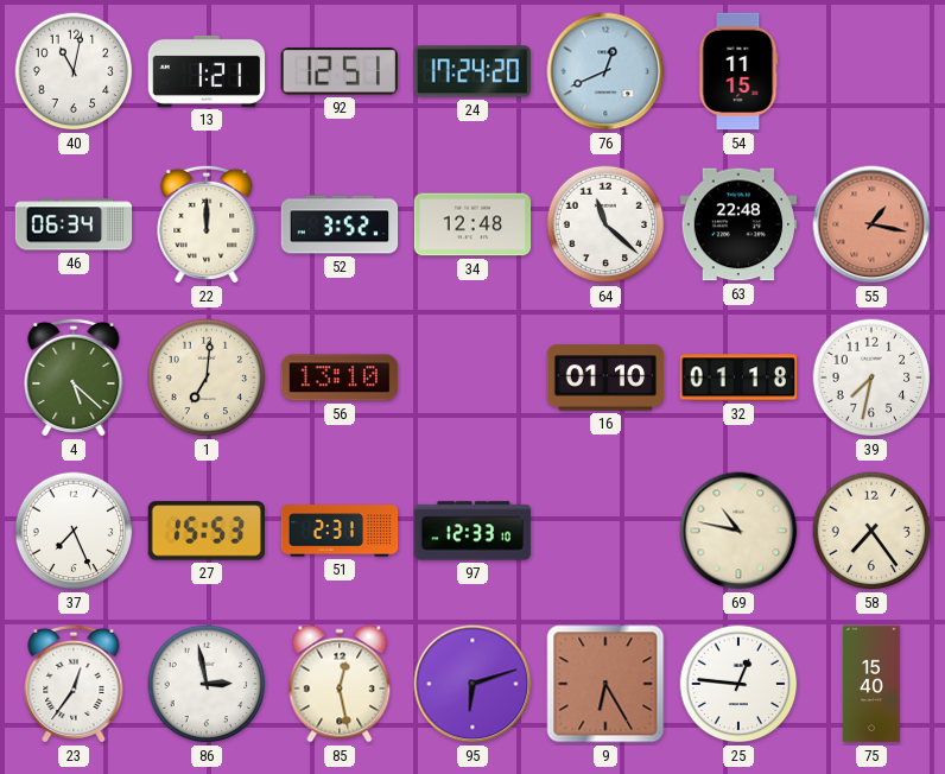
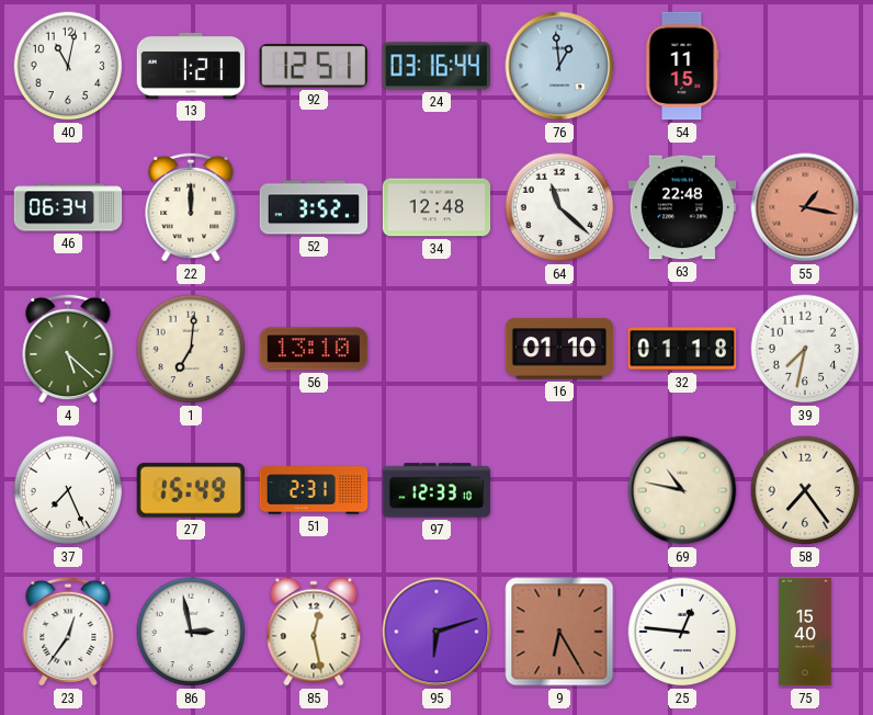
24: 17:24 -> 03:16
76: 12:41 -> 12:59
27: 15:53 -> 15:49
